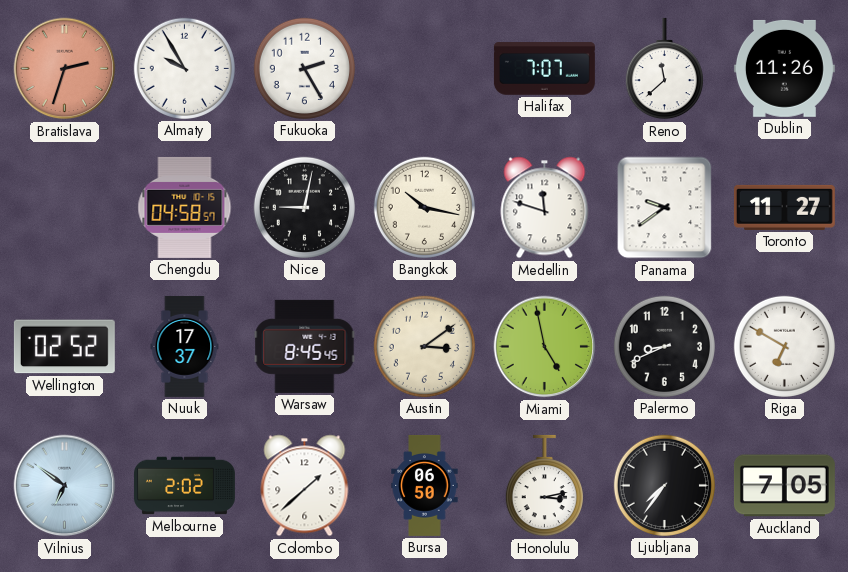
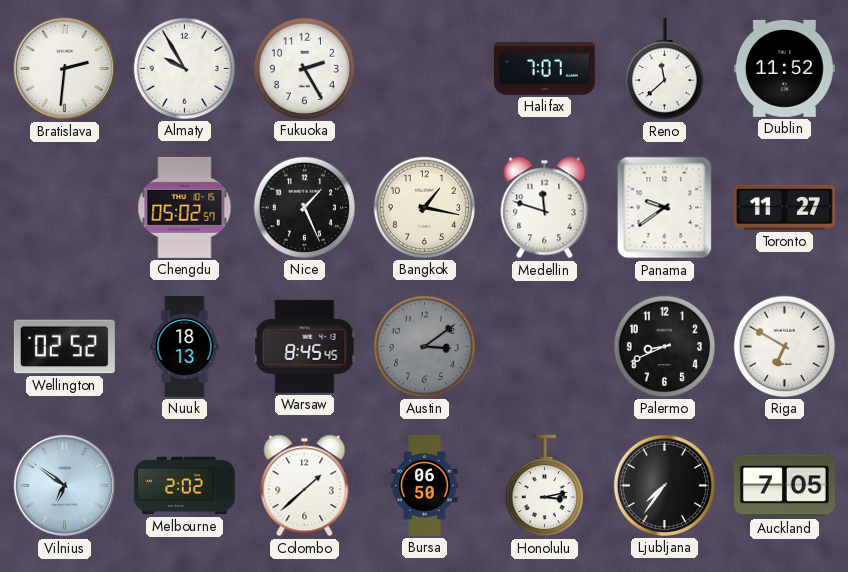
Bratislava: 2:33 -> 2:31
Bratislava dial: salmon -> white
Dublin: 11:26 -> 11:52
Chengdu: 04:58 -> 05:02
Nice: 9:02 -> 1:26
Bangkok: 10:17 -> 1:17
Nuuk: 17:37 -> 18:13
Austin dial: cream -> grey
Miami: 4:58 -> none
